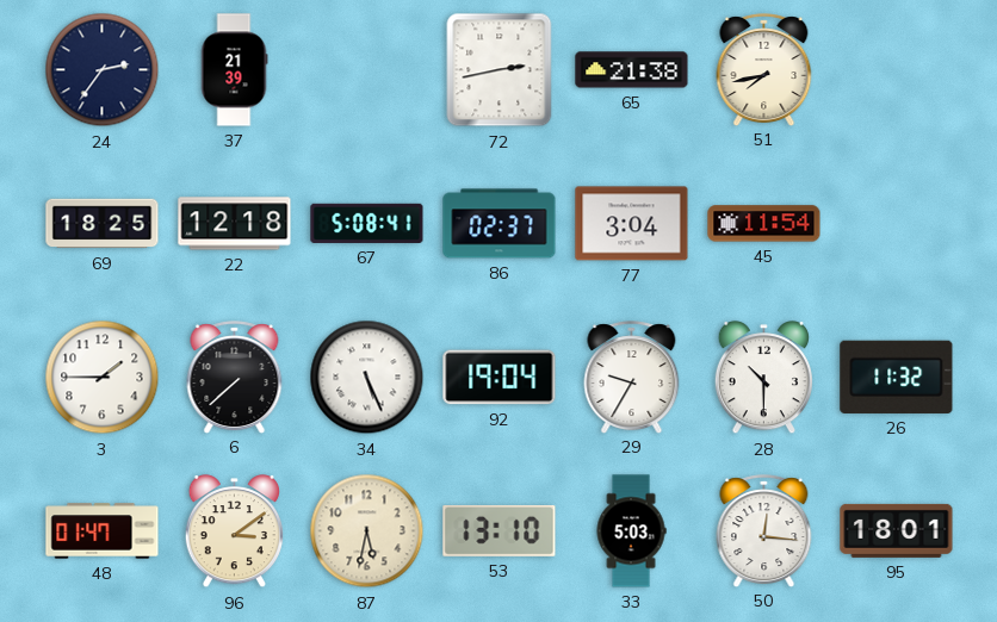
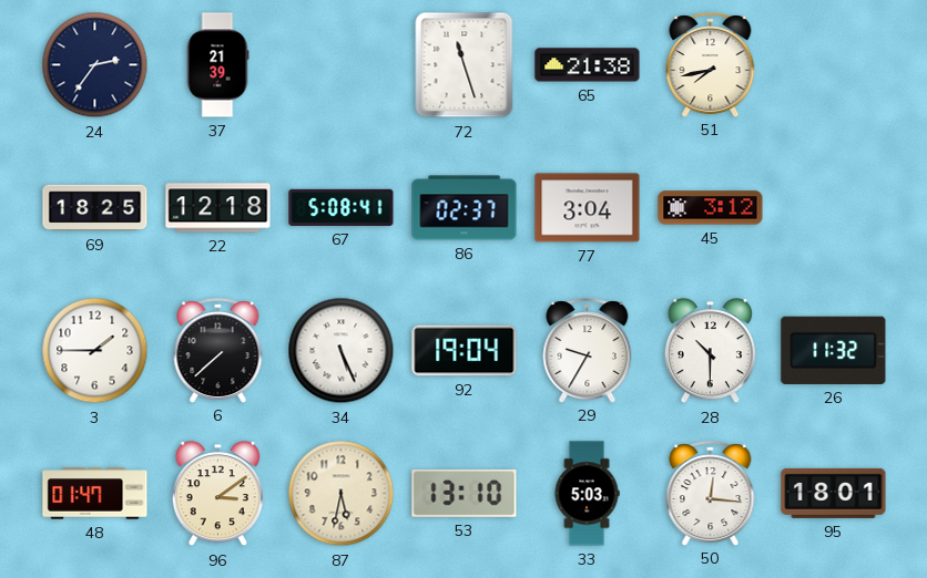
72: 2:43 -> 11:27
45: 11:54 -> 3:12
